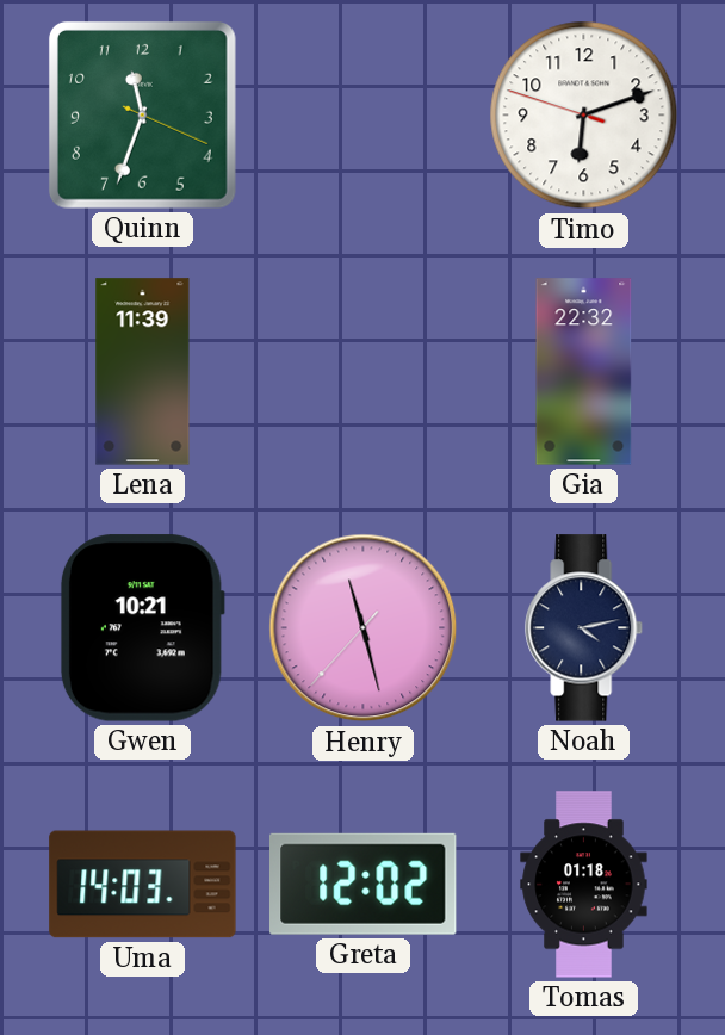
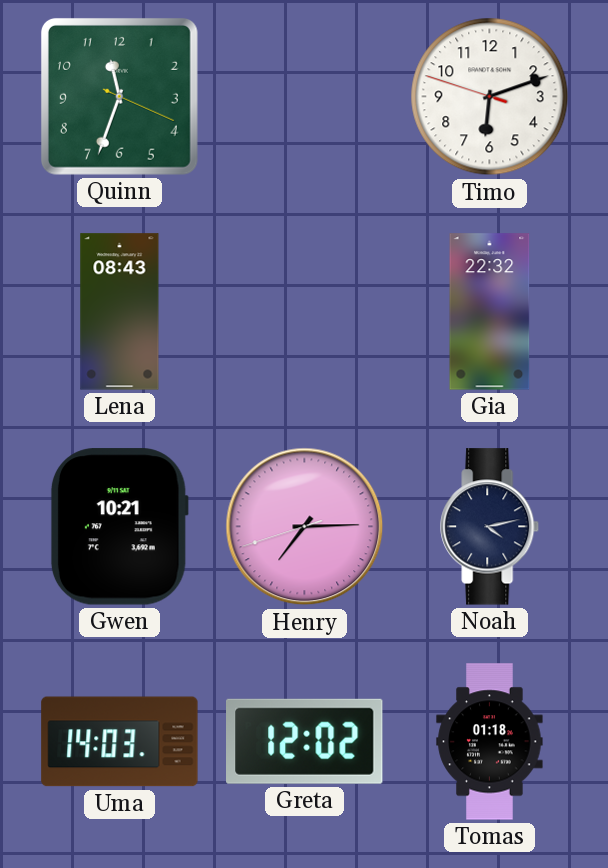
Lena: 11:39 -> 08:43
Henry: 11:27 -> 7:14
